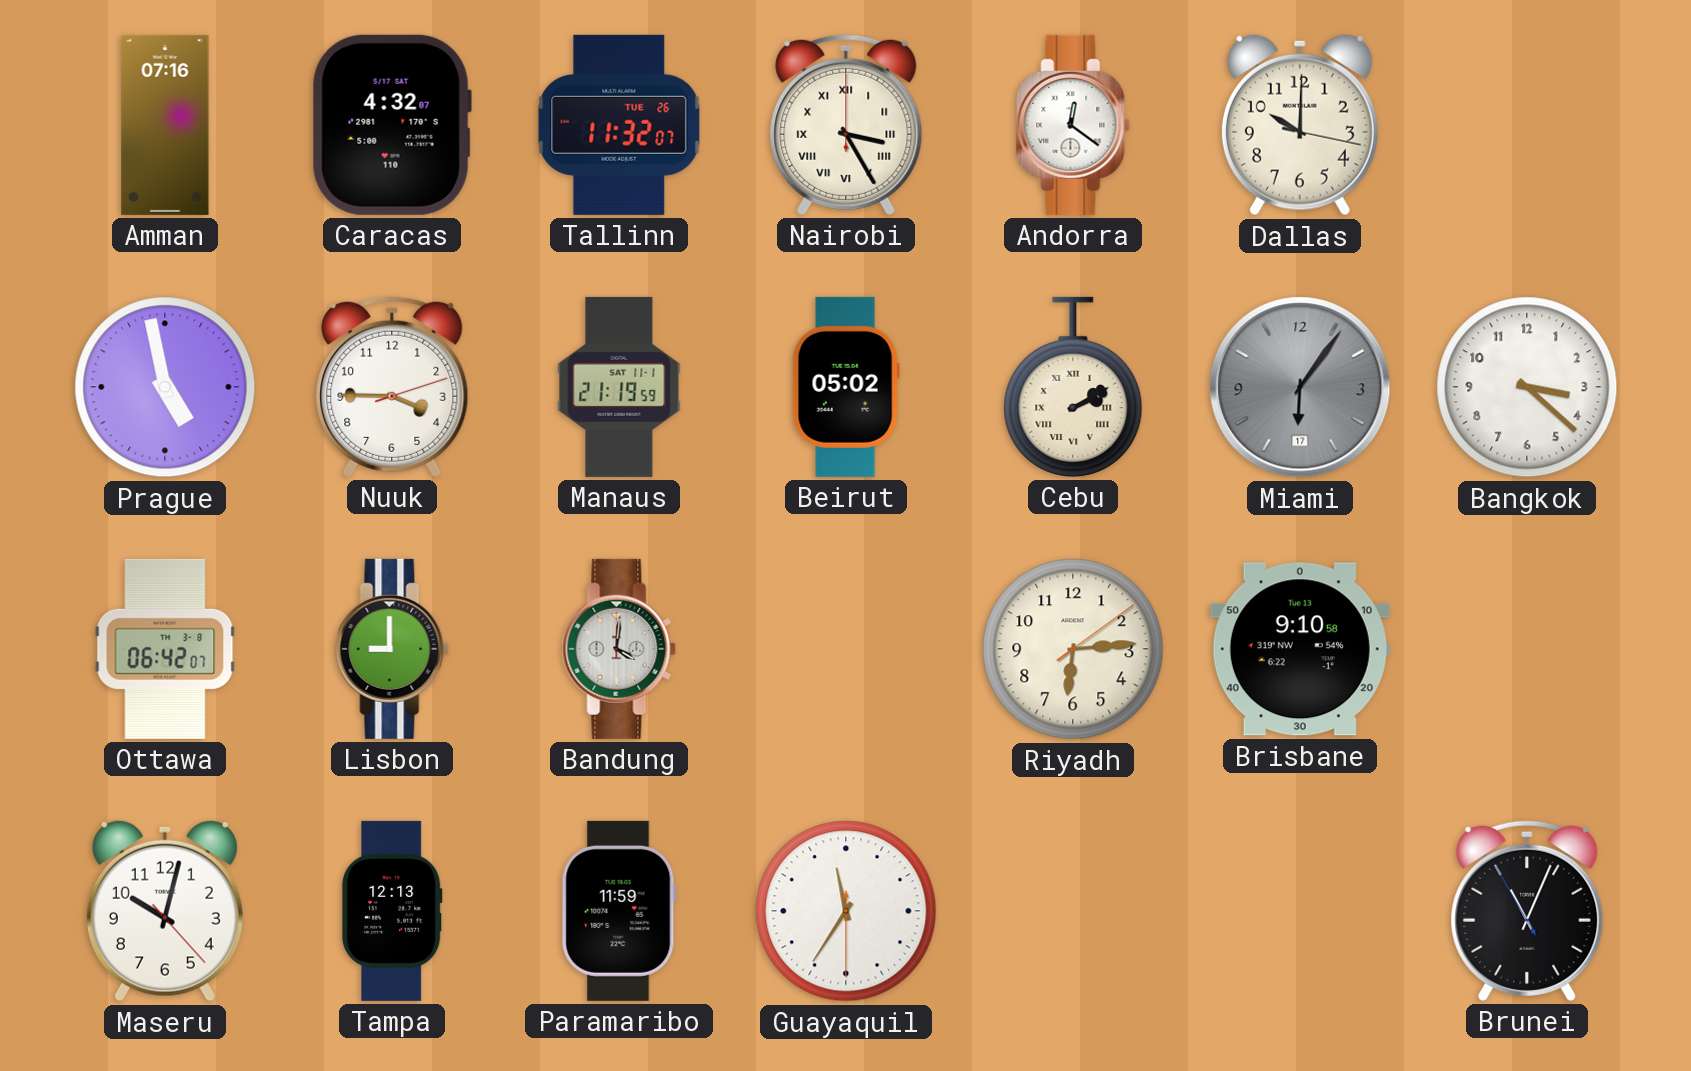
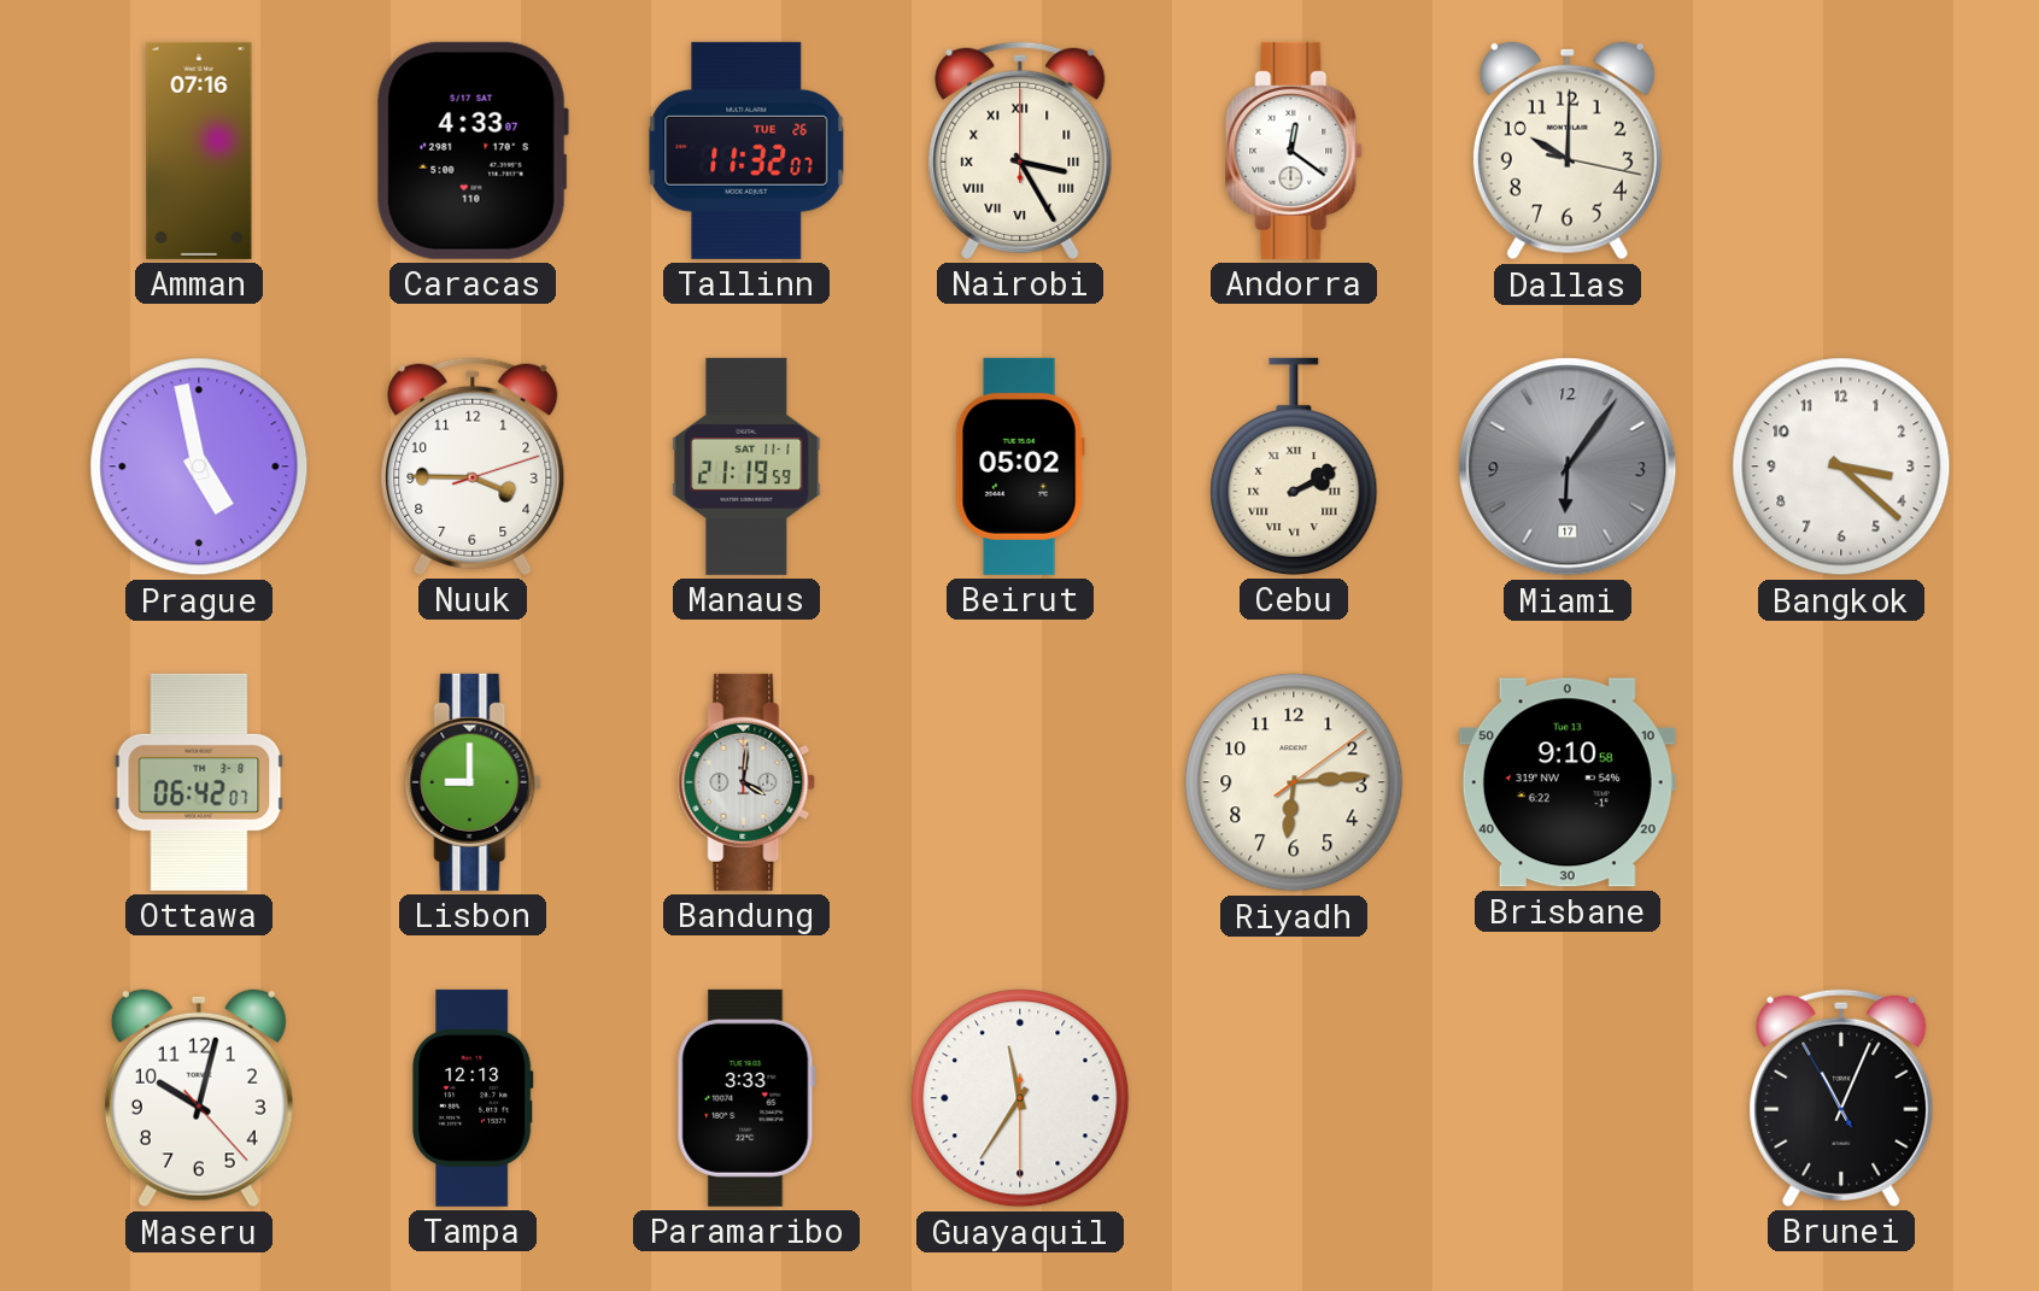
Caracas: 4:32 -> 4:33
Paramaribo: 11:59 -> 3:33
